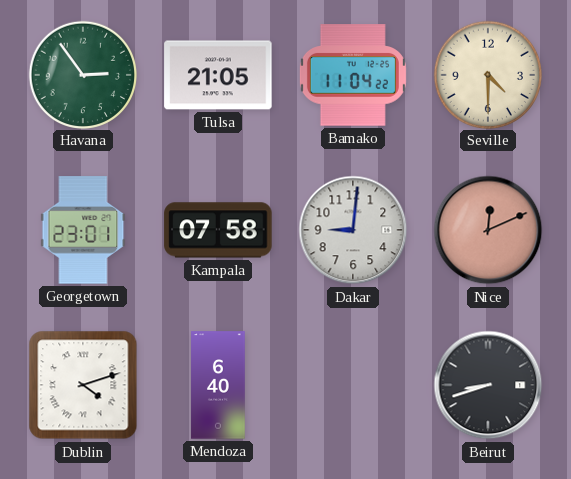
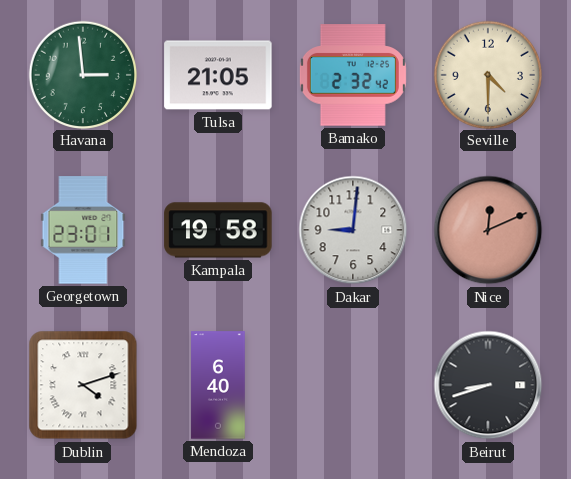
Havana: 2:54 -> 2:59
Bamako: 11:04 -> 2:32
Kampala: 07:58 -> 19:58
